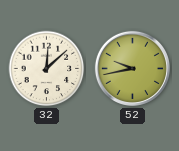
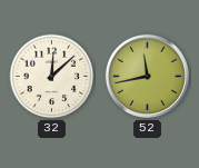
52: 9:43 -> 11:43
